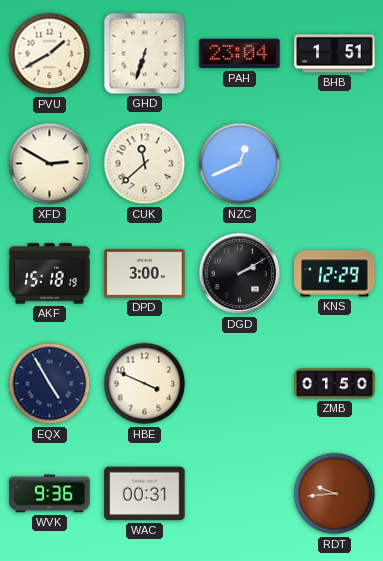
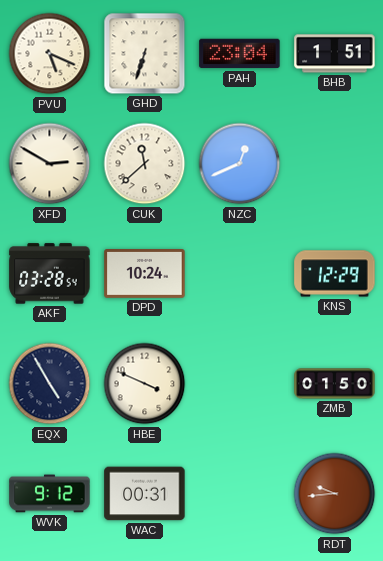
PVU: 1:40 -> 5:19
AKF: 15:18 -> 03:28
DPD: 3:00 -> 10:24
DGD: 2:10 -> none
WVK: 9:36 -> 9:12
